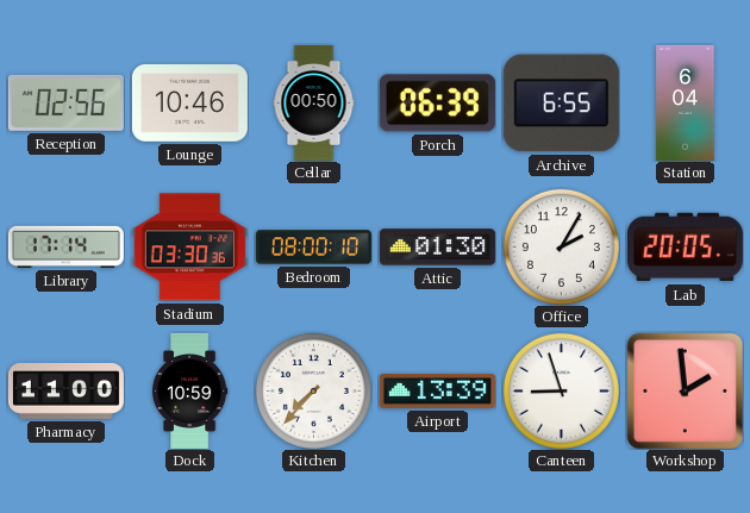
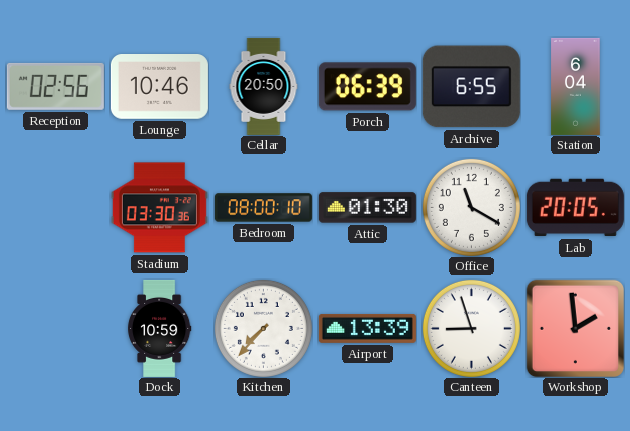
Cellar: 00:50 -> 20:50
Library: 17:14 -> none
Office: 2:05 -> 11:20
Pharmacy: 11:00 -> none
